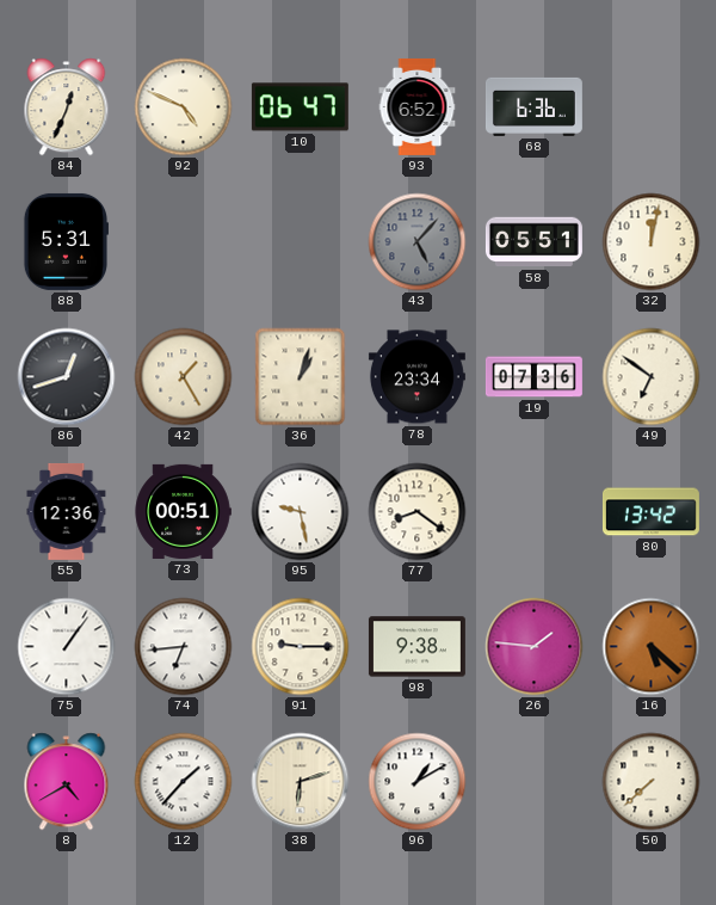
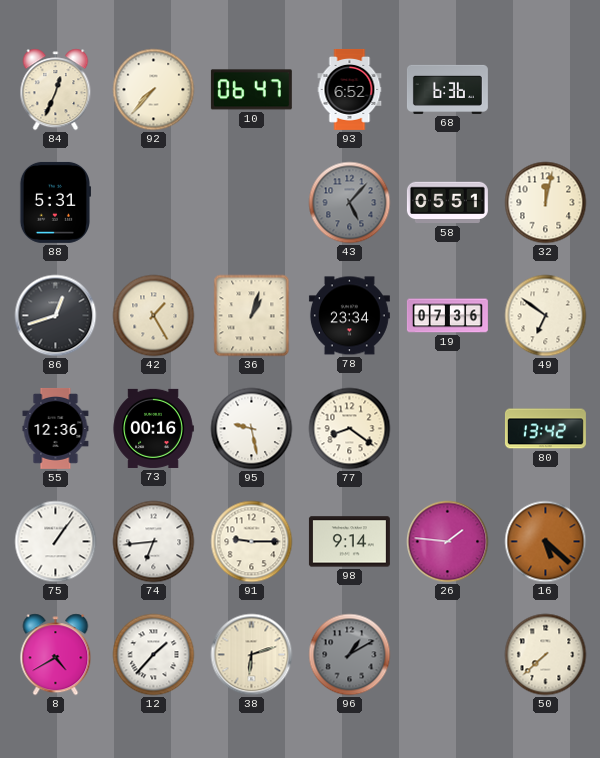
92: 4:49 -> 7:37
73: 00:51 -> 00:16
98: 9:38 -> 9:14
96 dial: white -> grey
